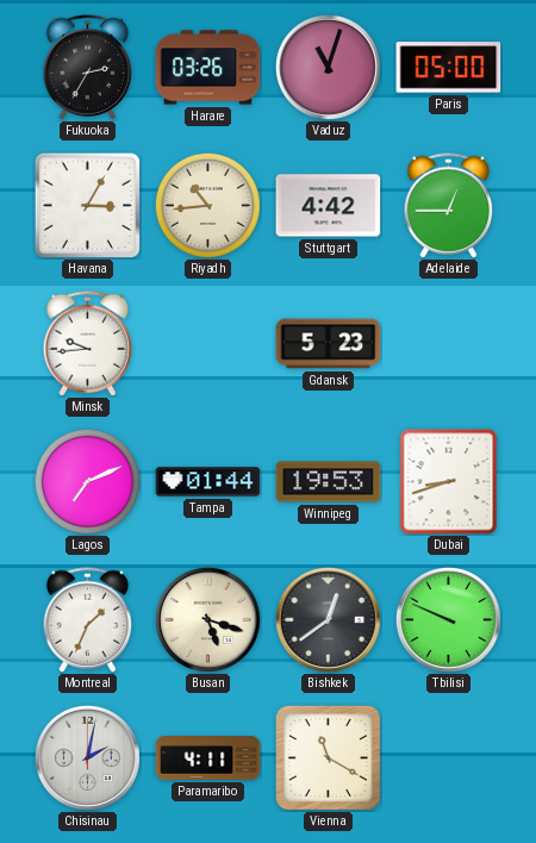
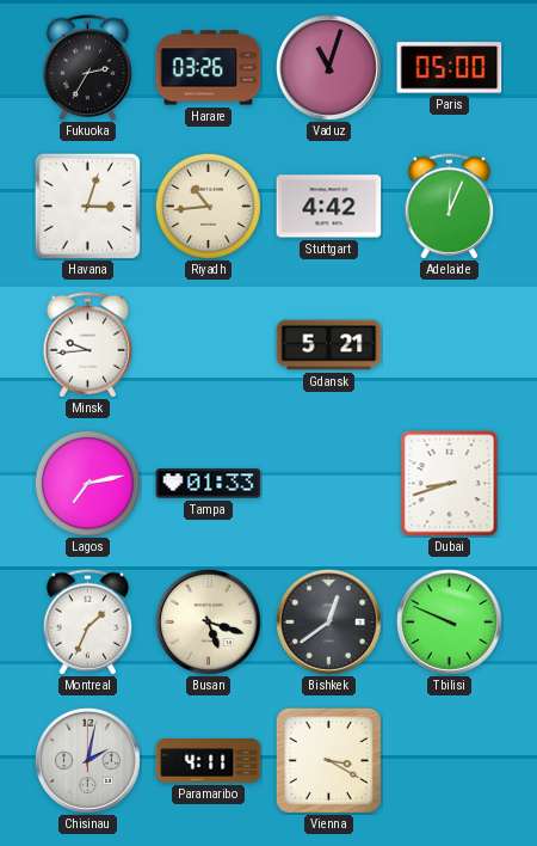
Havana: 3:05 -> 3:03
Adelaide: 12:45 -> 12:04
Gdansk: 5:23 -> 5:21
Lagos: 7:11 -> 7:13
Tampa: 01:44 -> 01:33
Winnipeg: 19:53 -> none
Vienna: 11:20 -> 3:20
